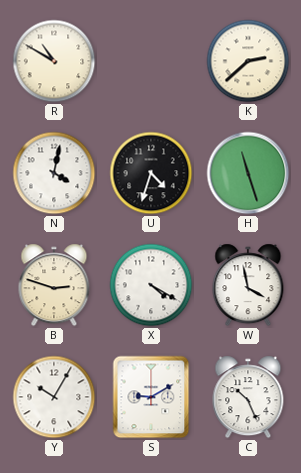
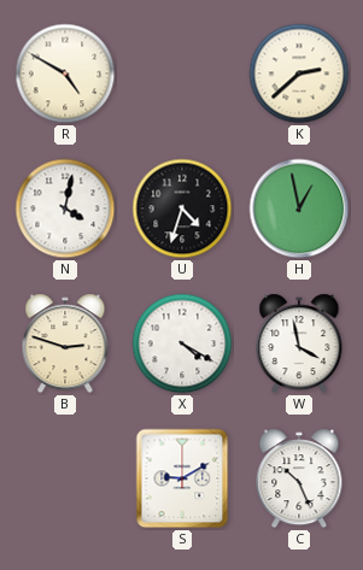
R: 10:50 -> 4:50
H: 11:27 -> 12:58
Y: 10:05 -> none
